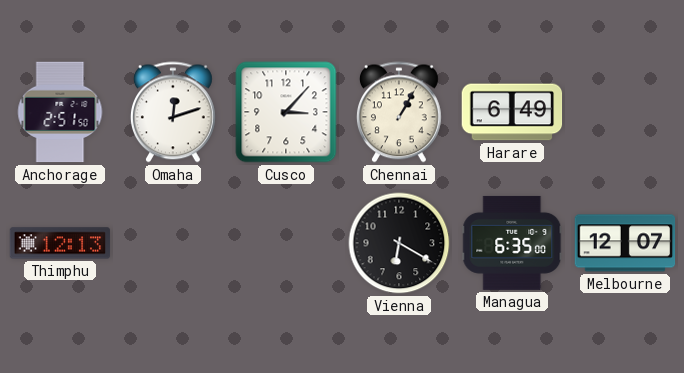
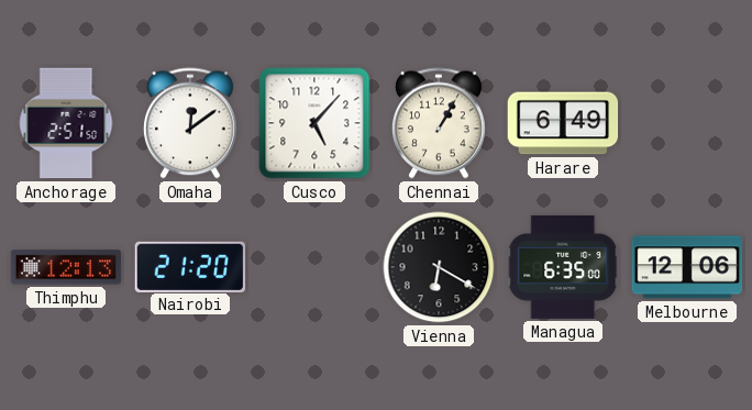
Omaha: 12:12 -> 12:09
Cusco: 3:07 -> 5:07
Nairobi: none -> 21:20
Melbourne: 12:07 -> 12:06
